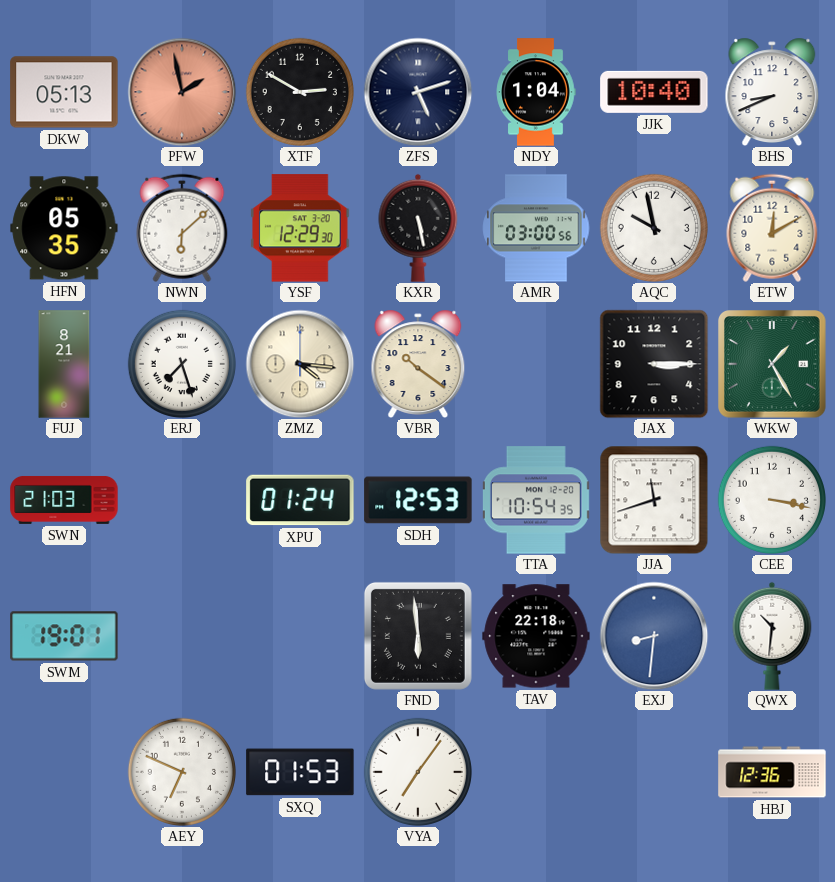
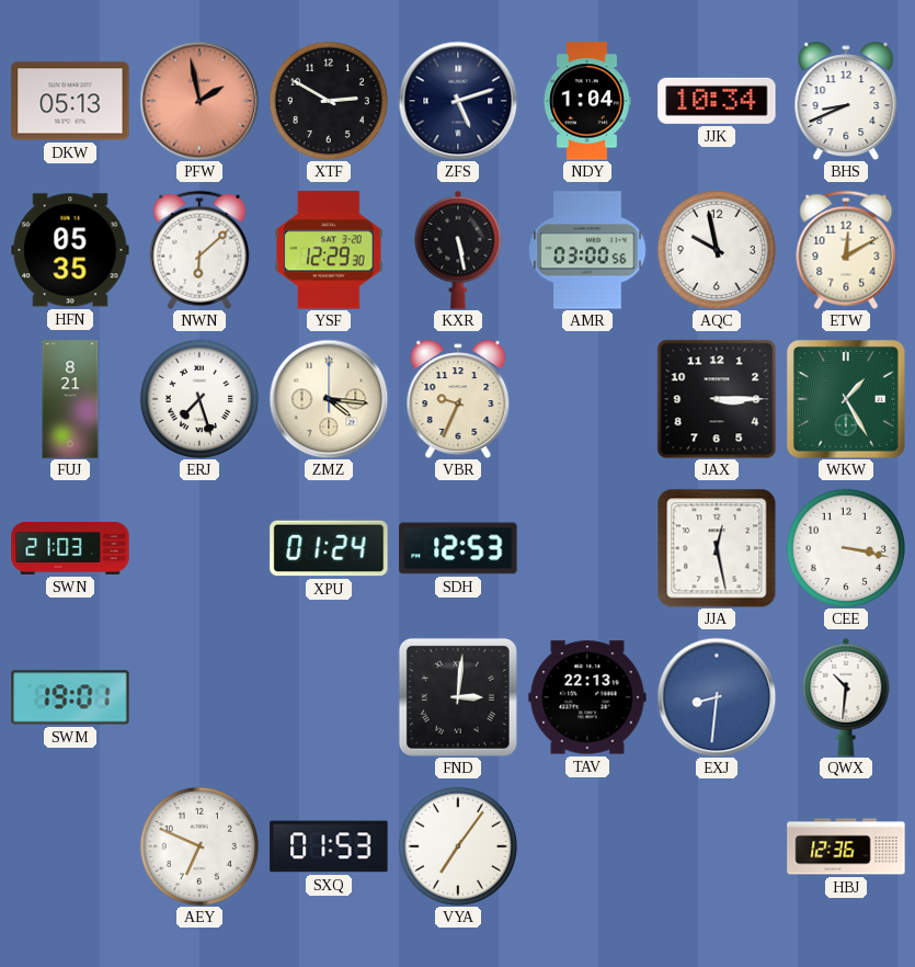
JJK: 10:40 -> 10:34
VBR: 10:21 -> 9:34
TTA: 10:54 -> none
JJA: 11:42 -> 12:28
FND: 5:59 -> 3:01
TAV: 22:18 -> 22:13
